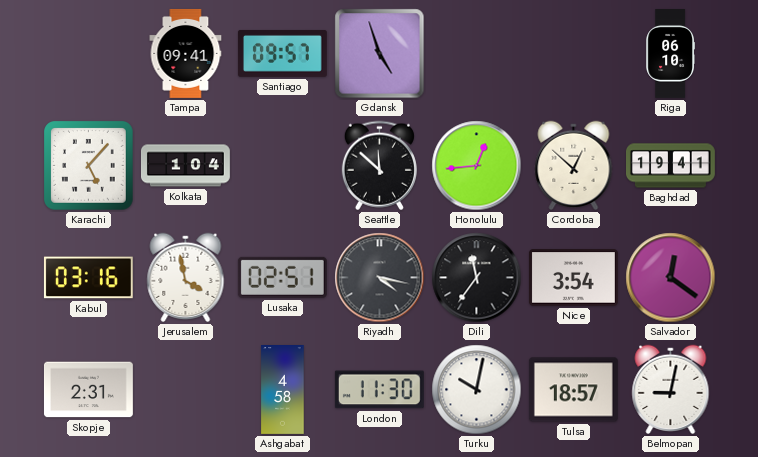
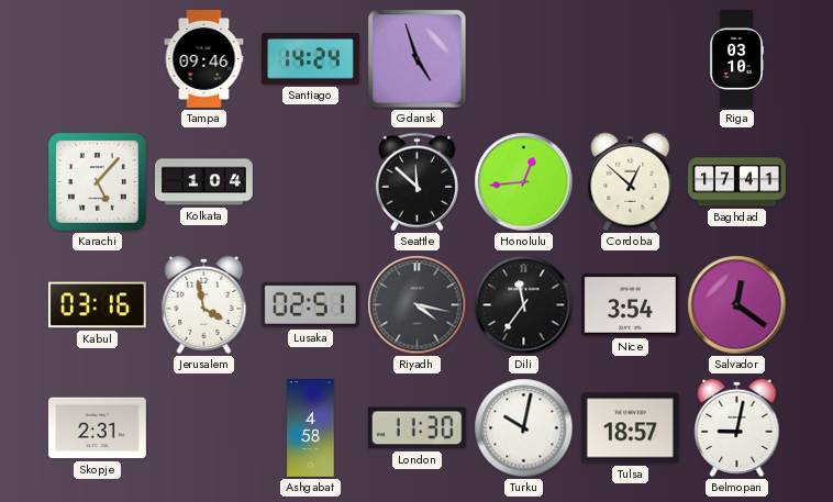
Tampa: 09:41 -> 09:46
Santiago: 09:57 -> 14:24
Riga: 06:10 -> 03:10
Baghdad: 19:41 -> 17:41
